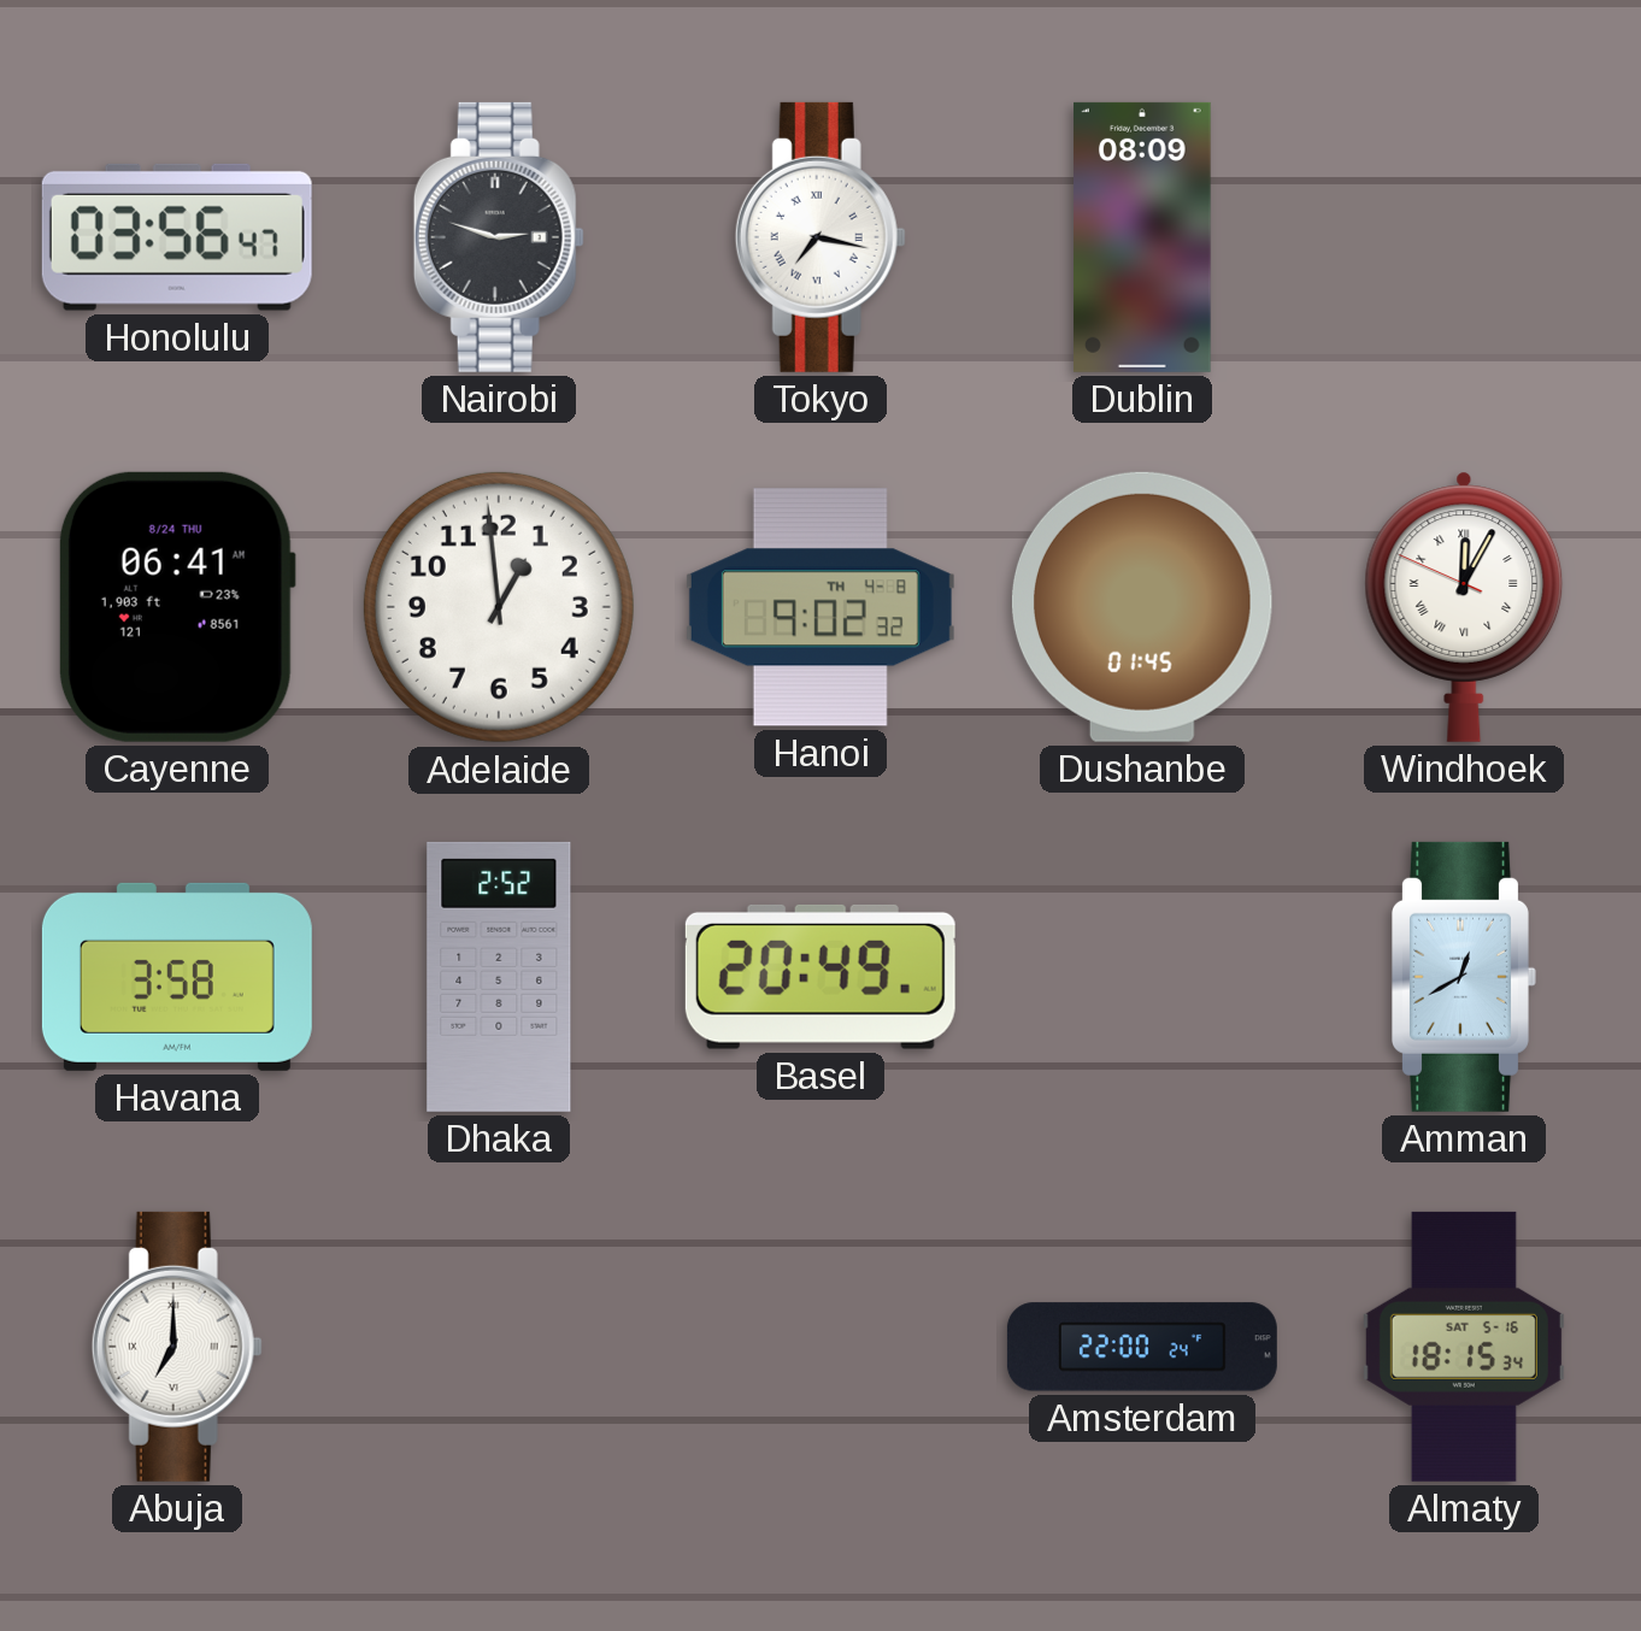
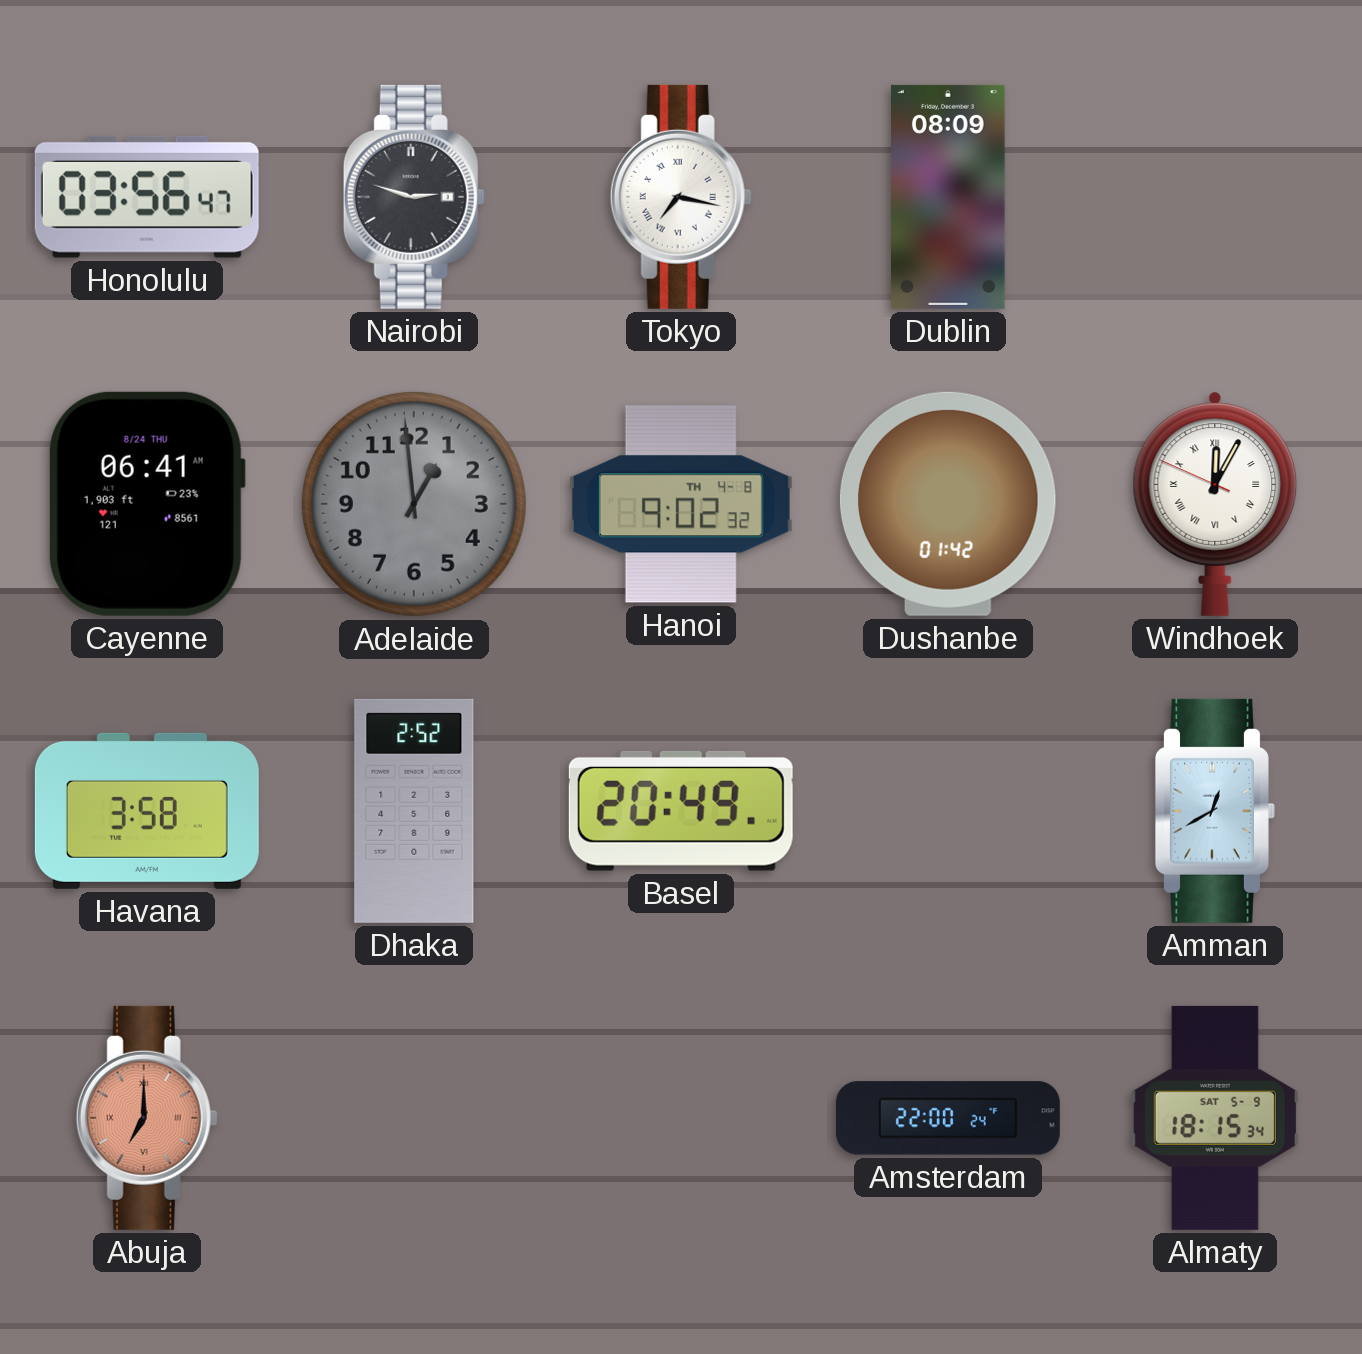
Adelaide dial: white -> grey
Dushanbe: 01:45 -> 01:42
Abuja dial: white -> salmon
Almaty date: SAT 5-16 -> SAT 5-9
